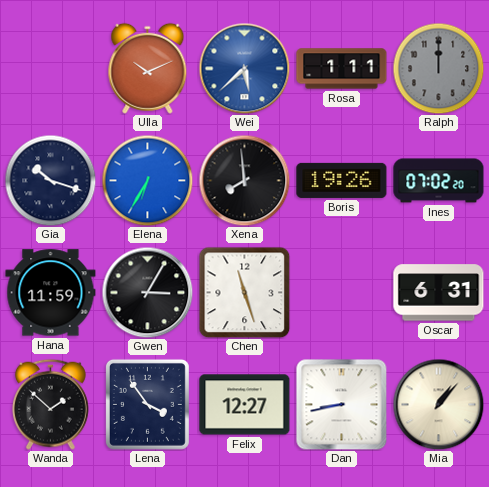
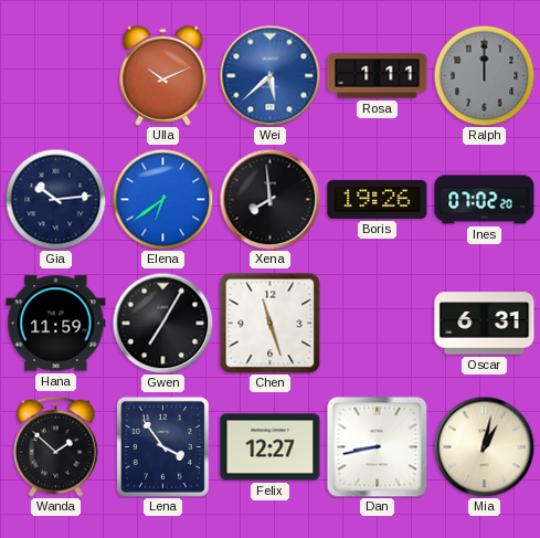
Gia: 10:18 -> 10:14
Elena: 6:35 -> 6:39
Gwen: 3:05 -> 7:05
Mia: 1:07 -> 1:02
